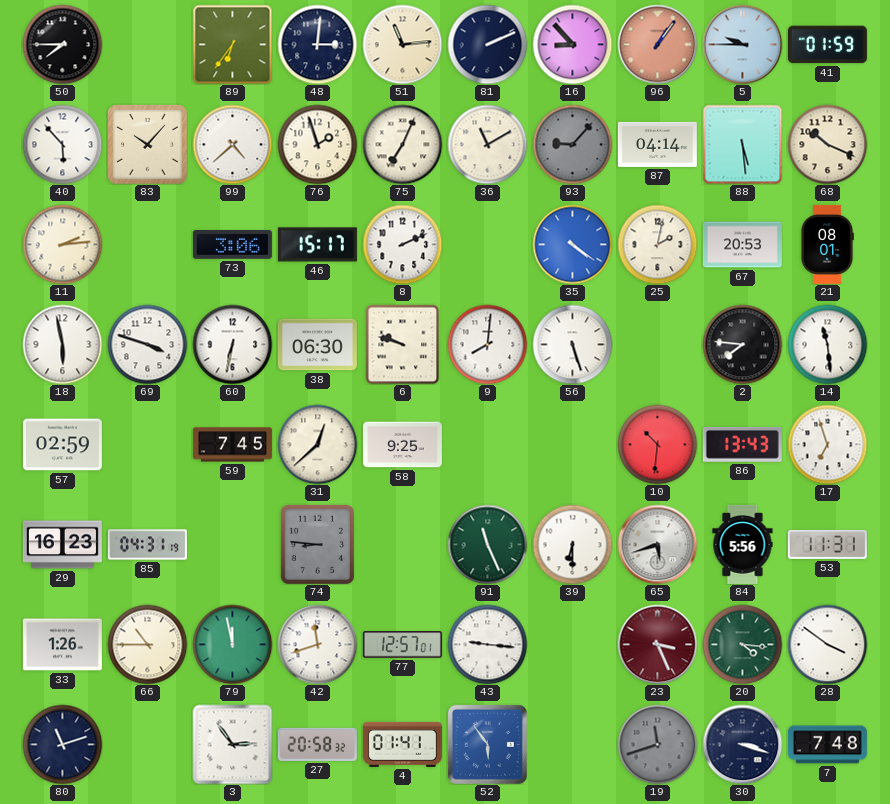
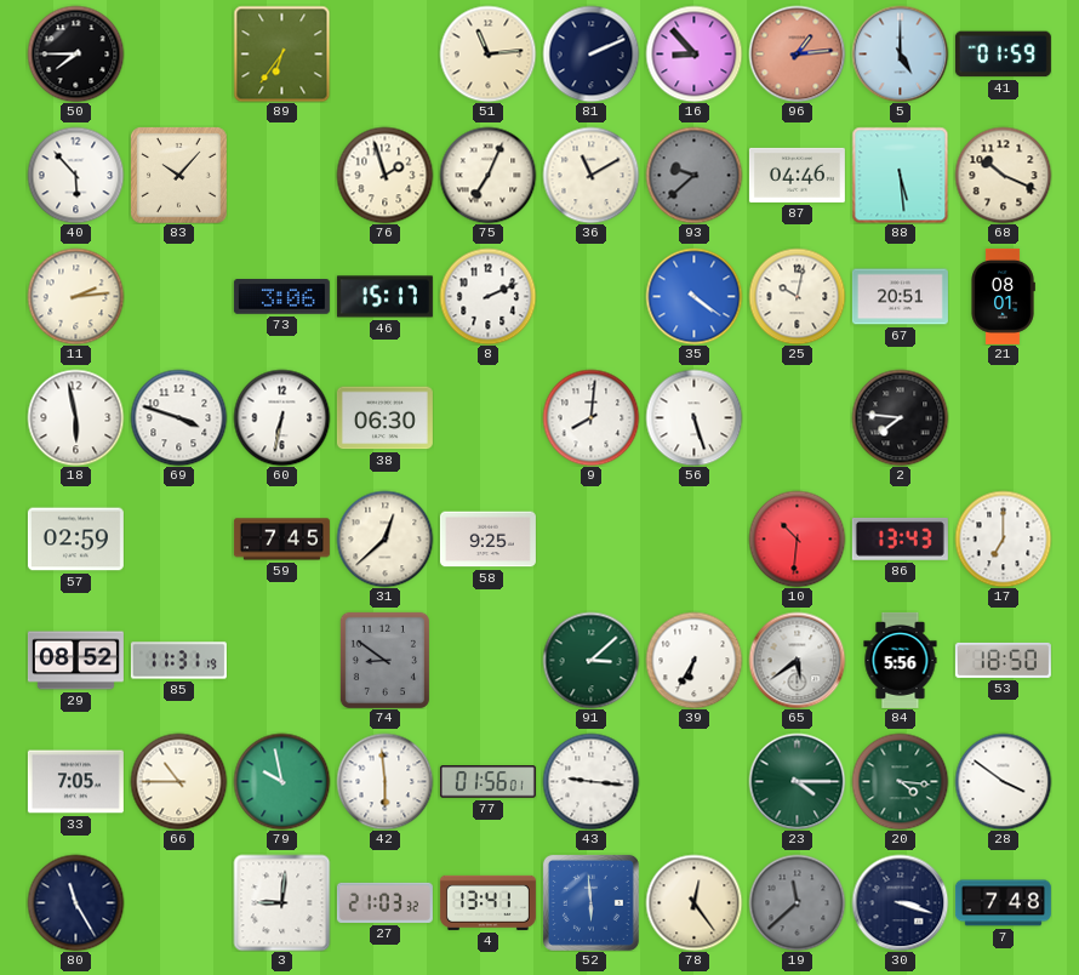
48: 3:01 -> none
96: 1:06 -> 1:14
5: 9:45 -> 5:00
99: 4:38 -> none
93: 9:07 -> 9:38
87: 04:14 -> 04:46
25: 2:02 -> 10:02
67: 20:53 -> 20:51
6: 9:48 -> none
14: 11:29 -> none
17: 6:57 -> 7:00
29: 16:23 -> 08:52
85: 04:31 -> 11:31
74: 8:46 -> 8:51
91: 11:26 -> 3:08
39: 6:30 -> 6:35
65: 5:42 -> 5:39
53: 11:31 -> 18:50
33: 1:26 -> 7:05
79: 11:58 -> 9:58
42: 11:42 -> 5:59
77: 12:57 -> 01:56
23: 3:26 -> 4:15
23 dial: burgundy -> green
80: 11:12 -> 11:25
3: 2:54 -> 9:01
27: 20:58 -> 21:03
4: 01:41 -> 13:41
52: 5:54 -> 5:59
78: none -> 12:24
19: 11:42 -> 11:38
